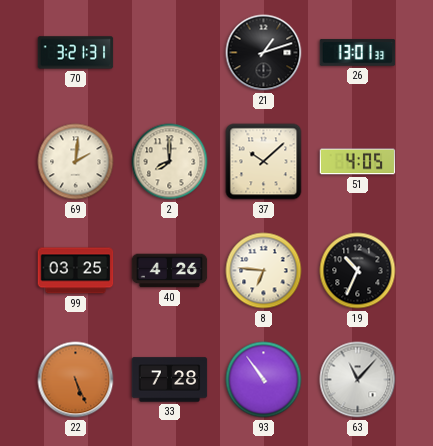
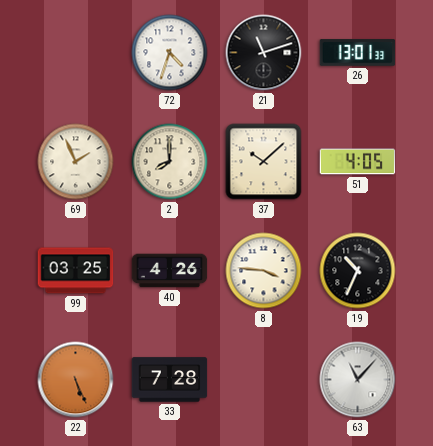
70: 3:21 -> none
72: none -> 4:33
21: 1:12 -> 11:12
69: 2:01 -> 1:56
8: 6:46 -> 3:46
93: 10:54 -> none
